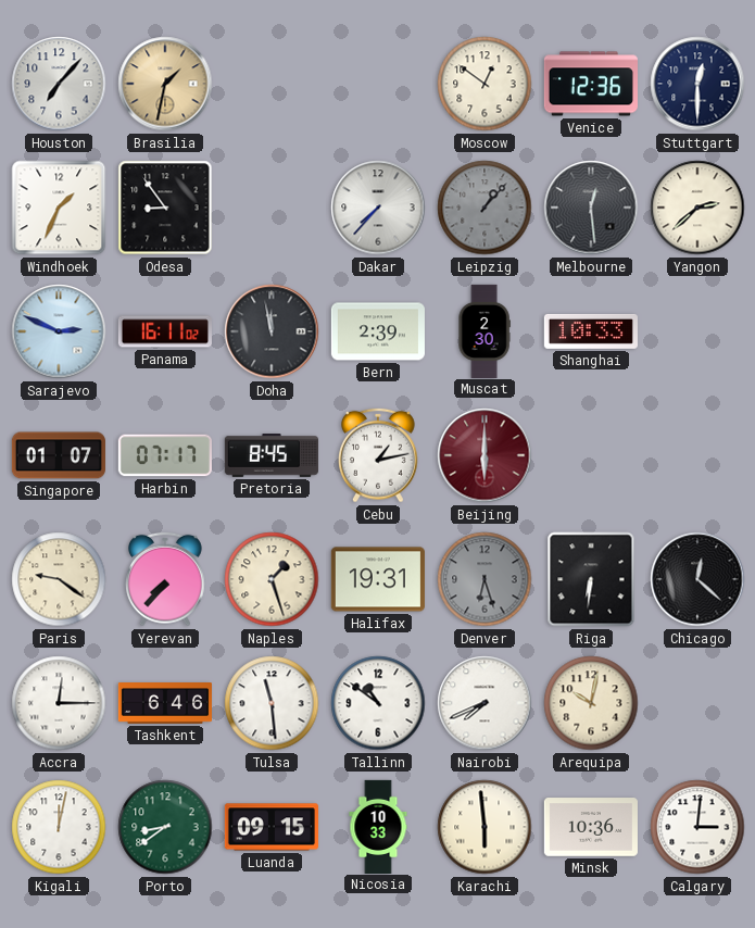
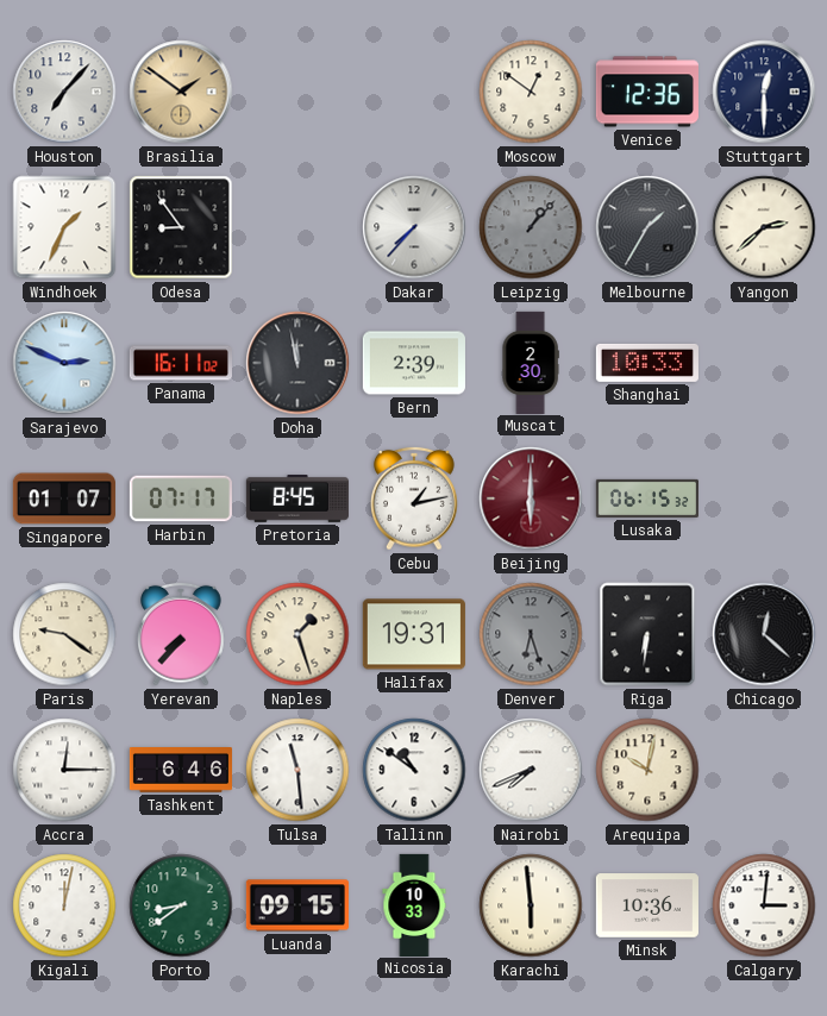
Brasilia: 1:32 -> 1:51
Melbourne: 12:29 -> 1:35
Lusaka: none -> 06:15
